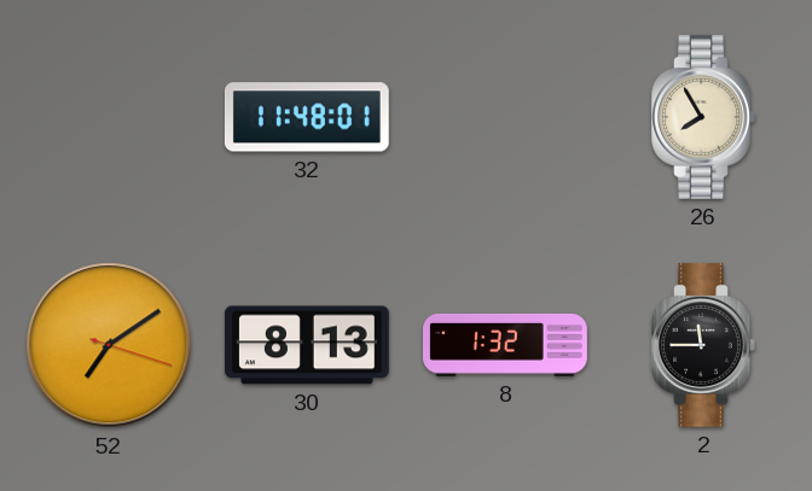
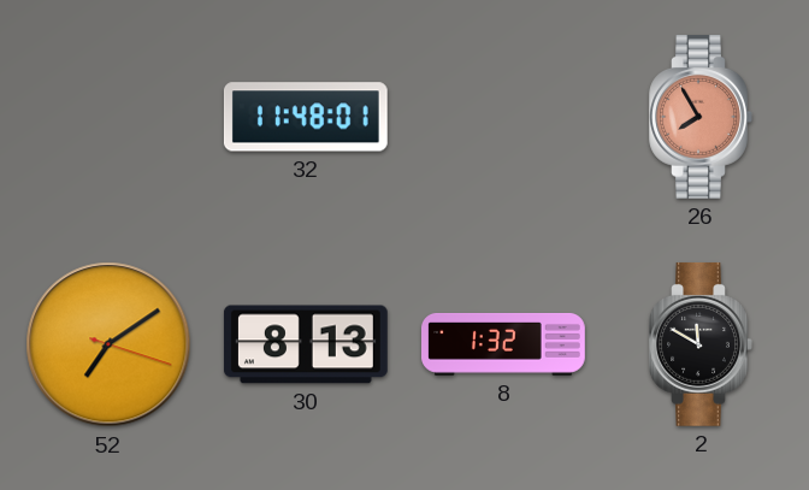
26 dial: cream -> salmon
2: 11:45 -> 11:50
